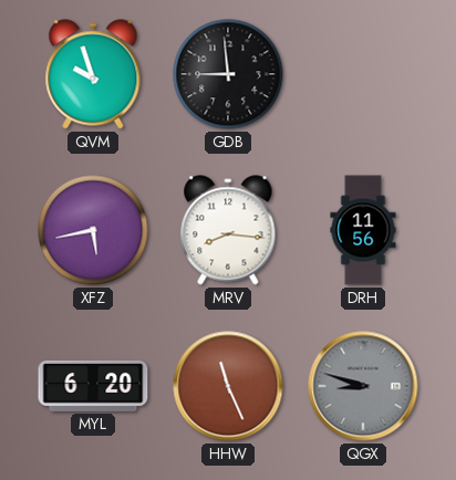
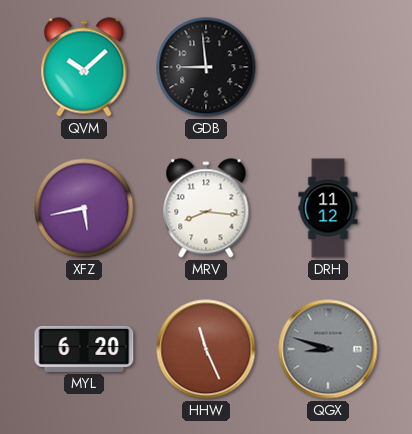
QVM: 9:57 -> 10:08
DRH: 11:56 -> 11:12
